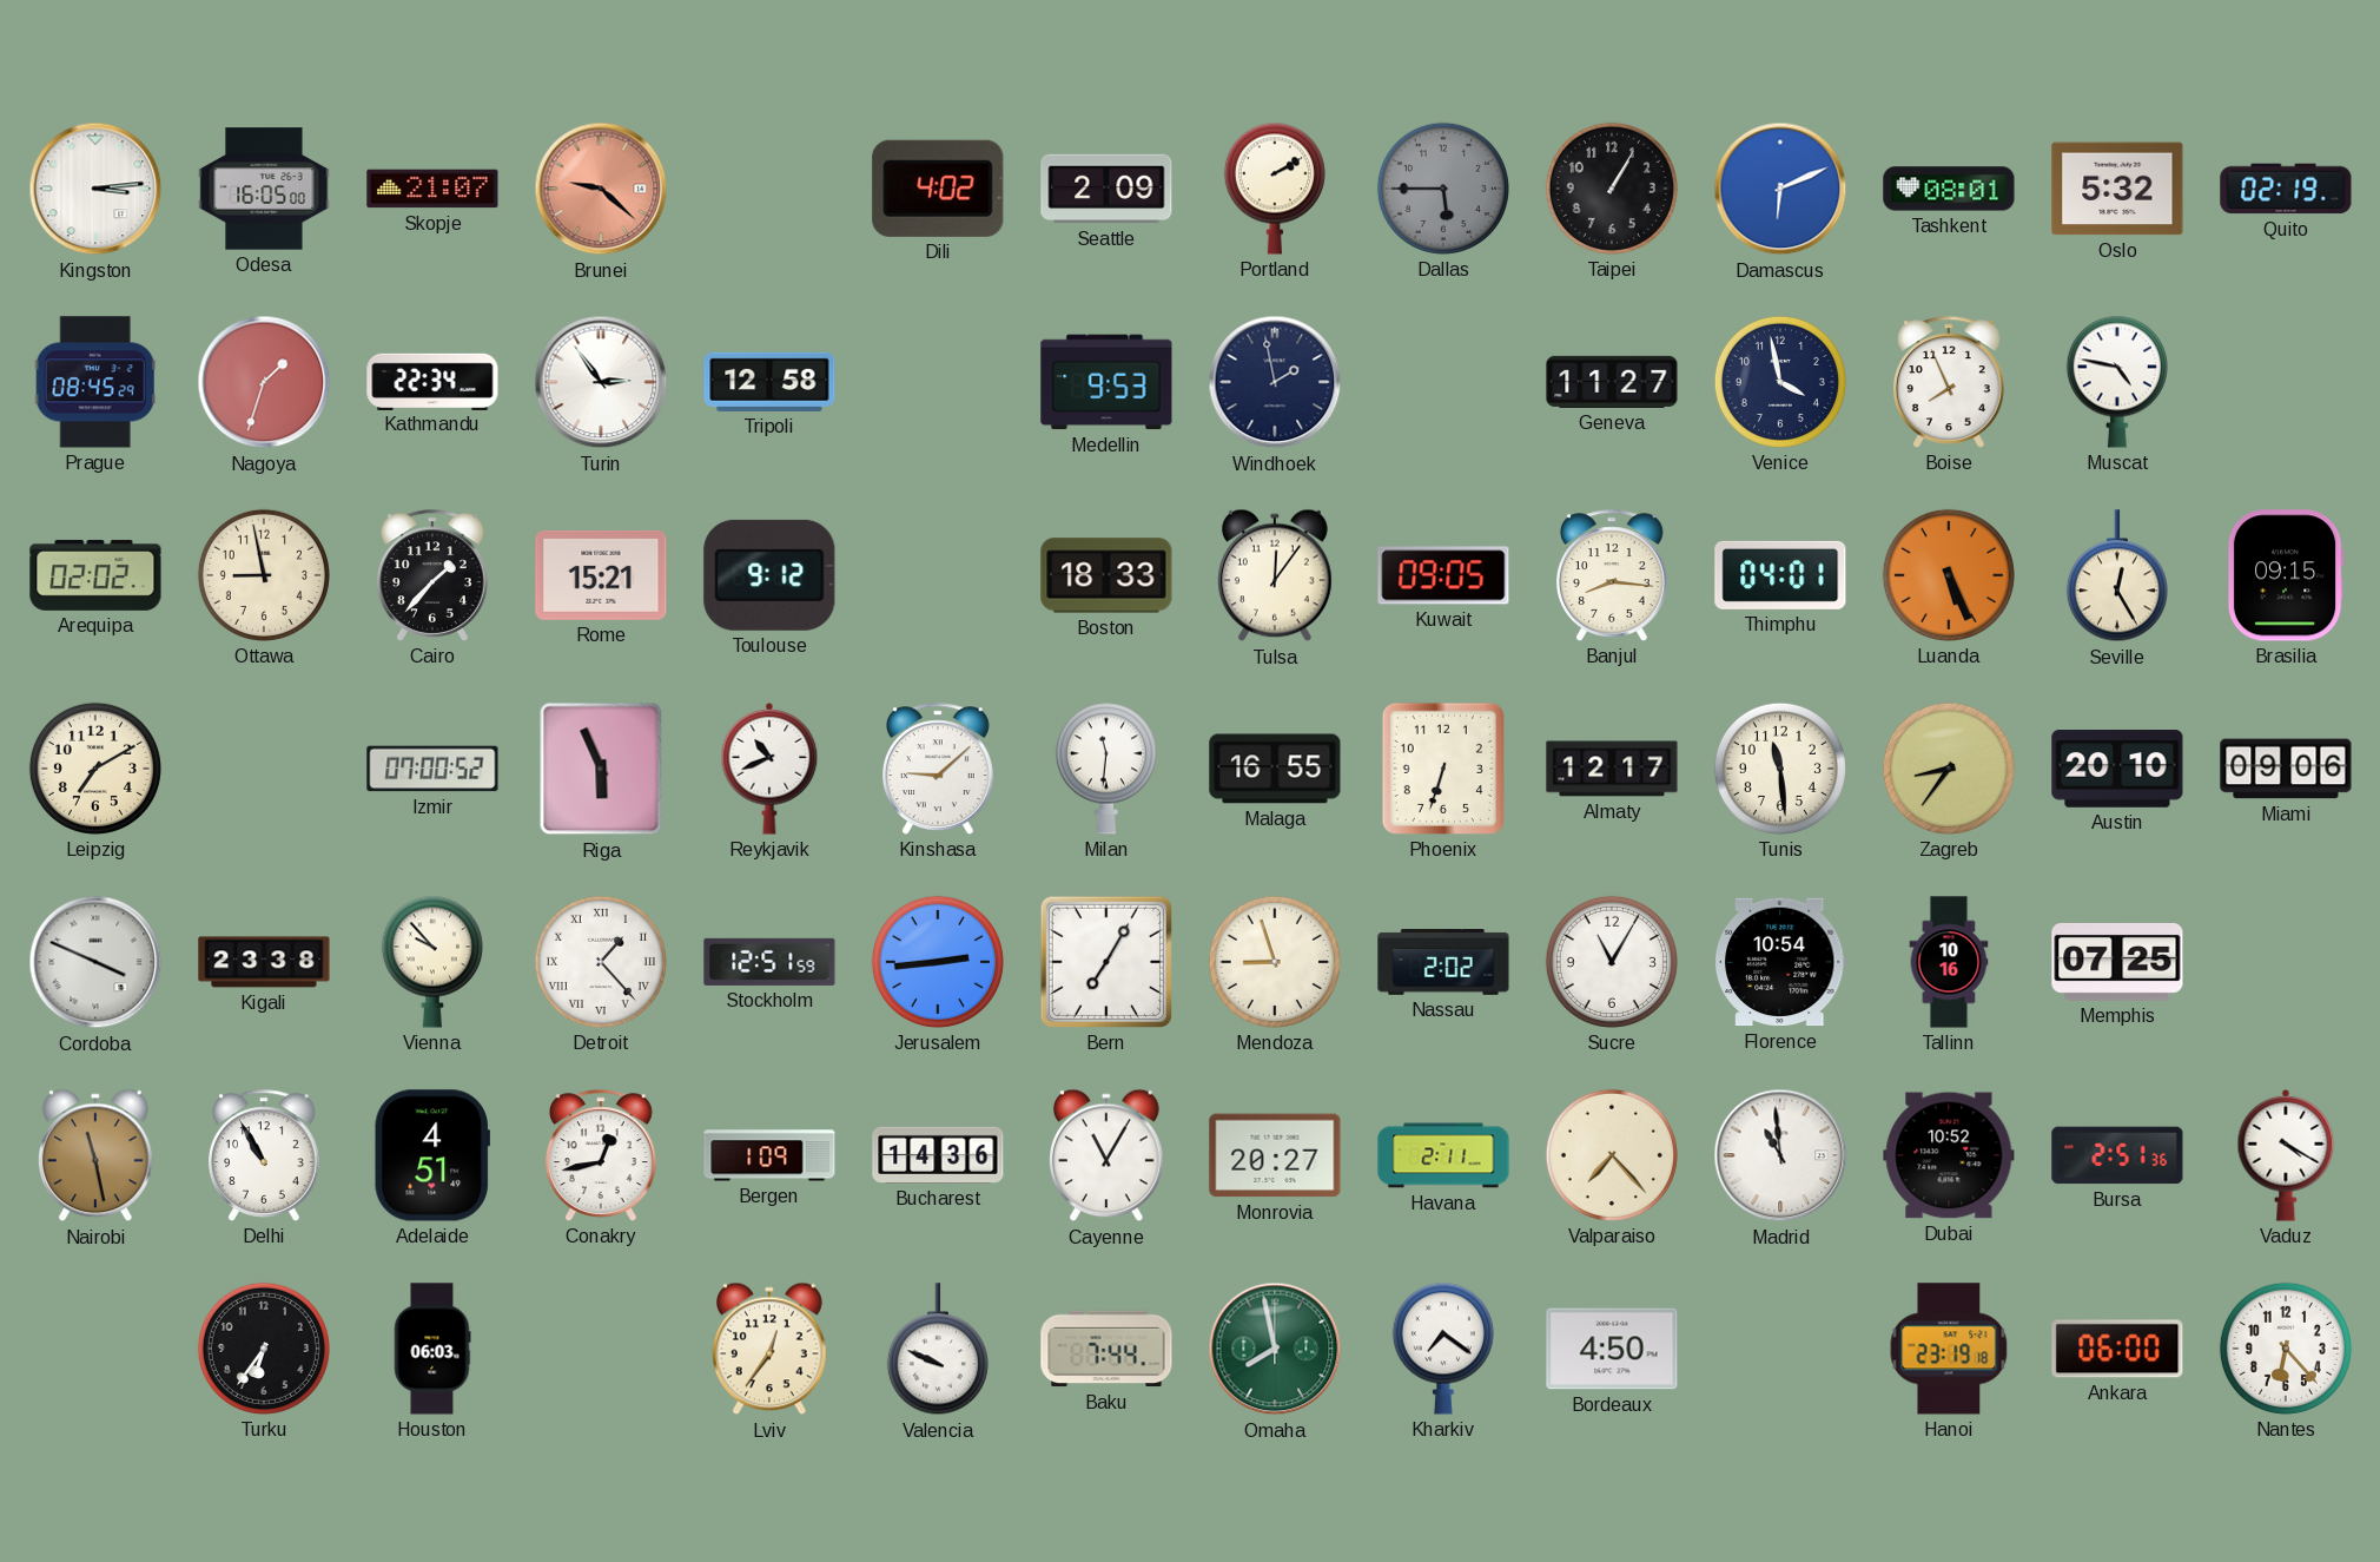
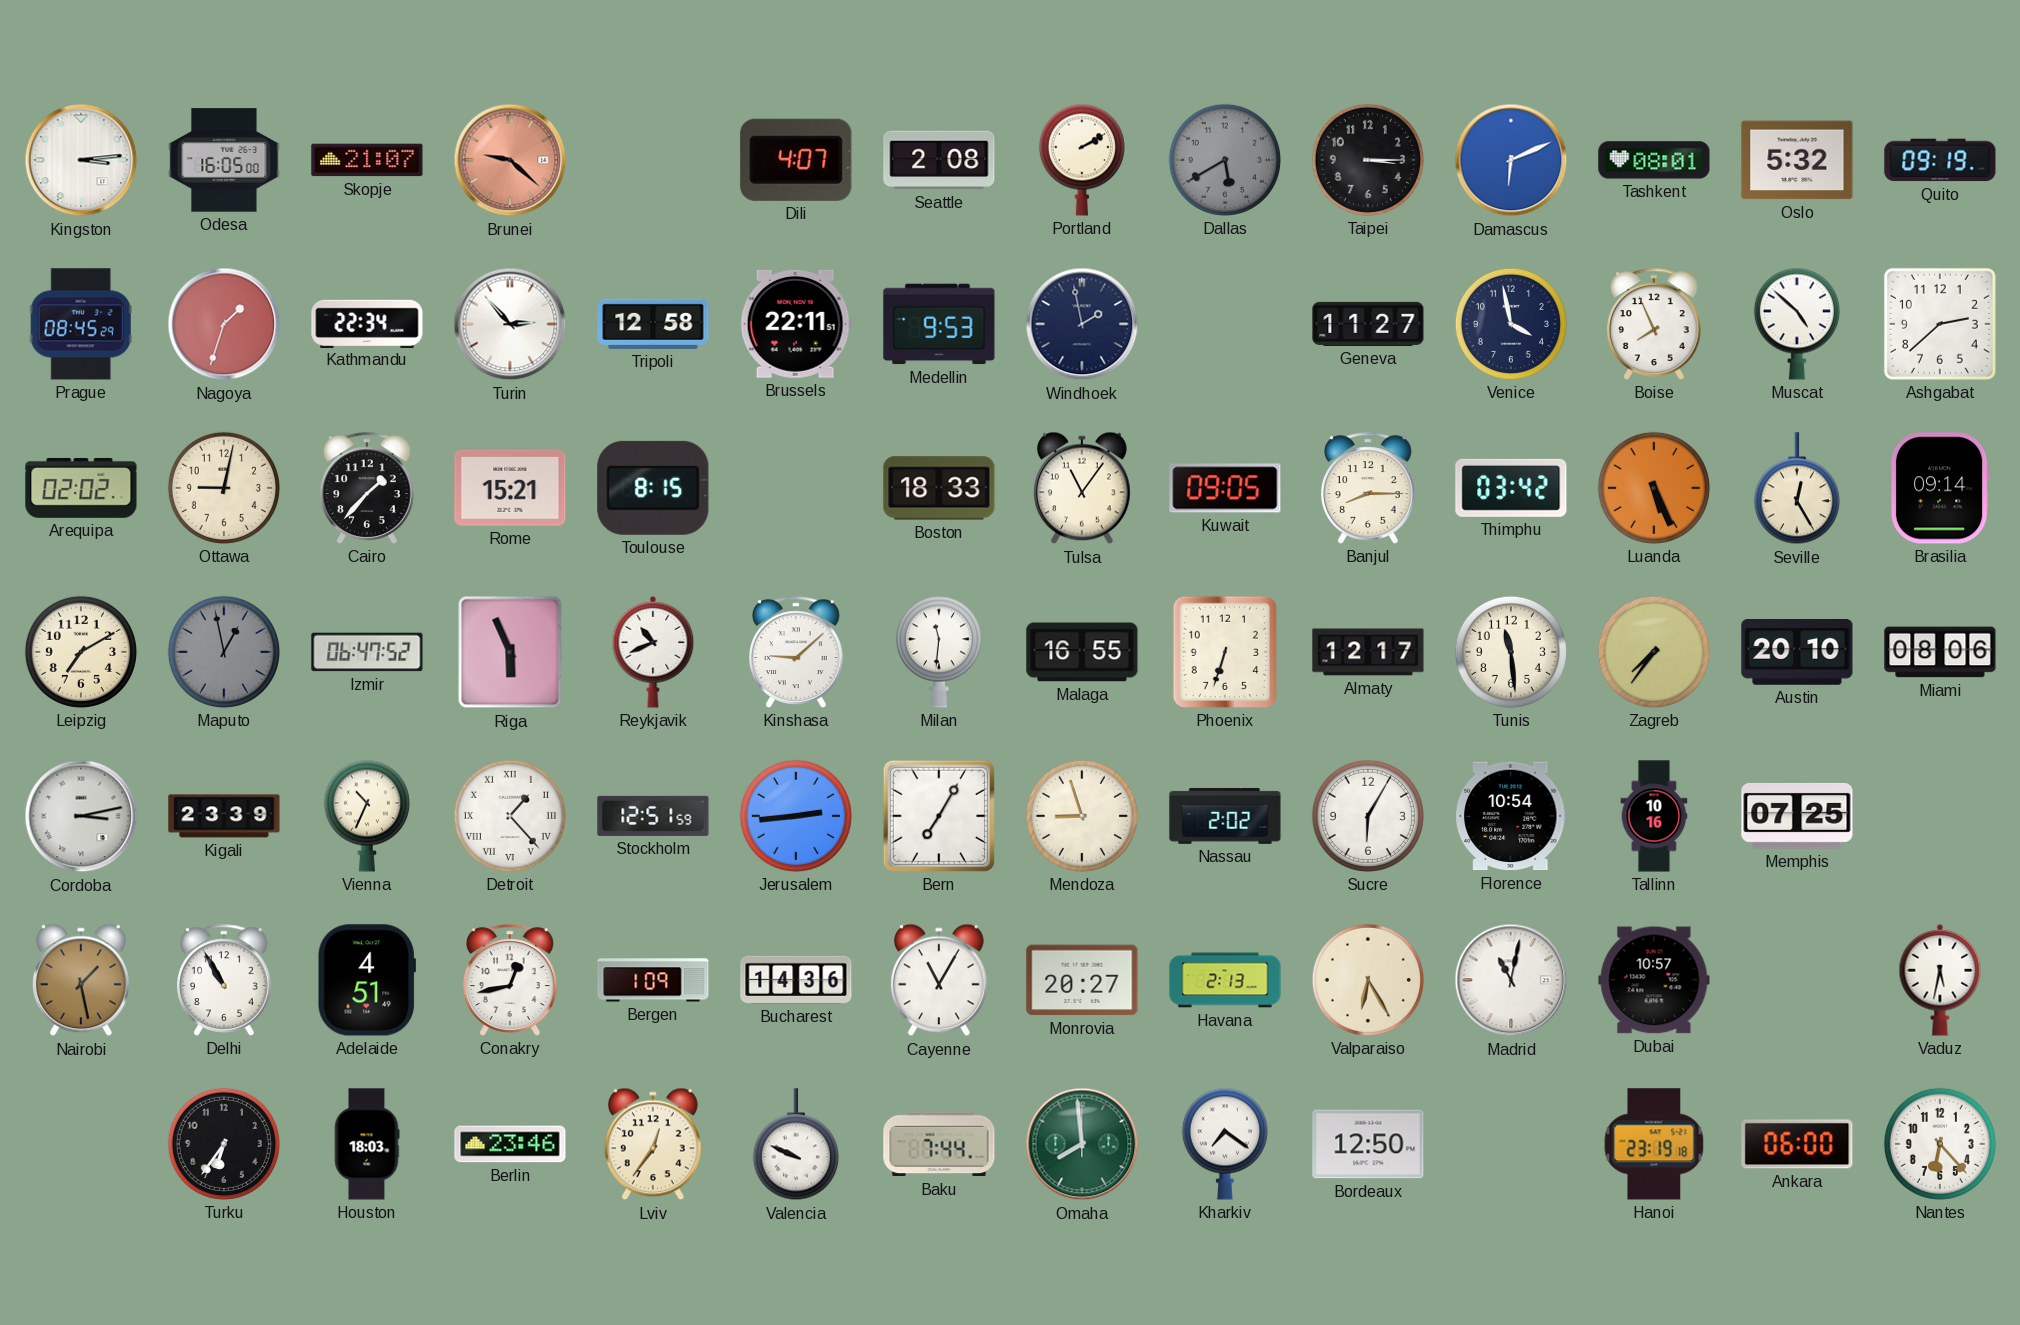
Dili: 4:02 -> 4:07
Seattle: 2:09 -> 2:08
Dallas: 5:45 -> 5:40
Taipei: 1:05 -> 3:15
Quito: 02:19 -> 09:19
Turin: 2:54 -> 2:53
Brussels: none -> 22:11
Muscat: 4:47 -> 4:52
Ashgabat: none -> 2:38
Ottawa: 8:58 -> 9:02
Toulouse: 9:12 -> 8:15
Tulsa: 12:06 -> 11:06
Banjul: 8:16 -> 8:15
Thimphu: 04:01 -> 03:42
Brasilia: 09:15 -> 09:14
Maputo: none -> 12:58
Izmir: 07:00 -> 06:47
Zagreb: 8:36 -> 7:36
Miami: 09:06 -> 08:06
Cordoba: 3:49 -> 3:13
Kigali: 23:38 -> 23:39
Vienna: 9:53 -> 10:34
Sucre: 11:05 -> 6:05
Nairobi: 11:28 -> 1:28
Havana: 2:11 -> 2:13
Valparaiso: 7:23 -> 6:25
Madrid: 10:59 -> 11:02
Dubai: 10:52 -> 10:57
Bursa: 2:51 -> none
Vaduz: 4:20 -> 5:32
Houston: 06:03 -> 18:03
Berlin: none -> 23:46
Omaha: 7:58 -> 7:59
Bordeaux: 4:50 -> 12:50
